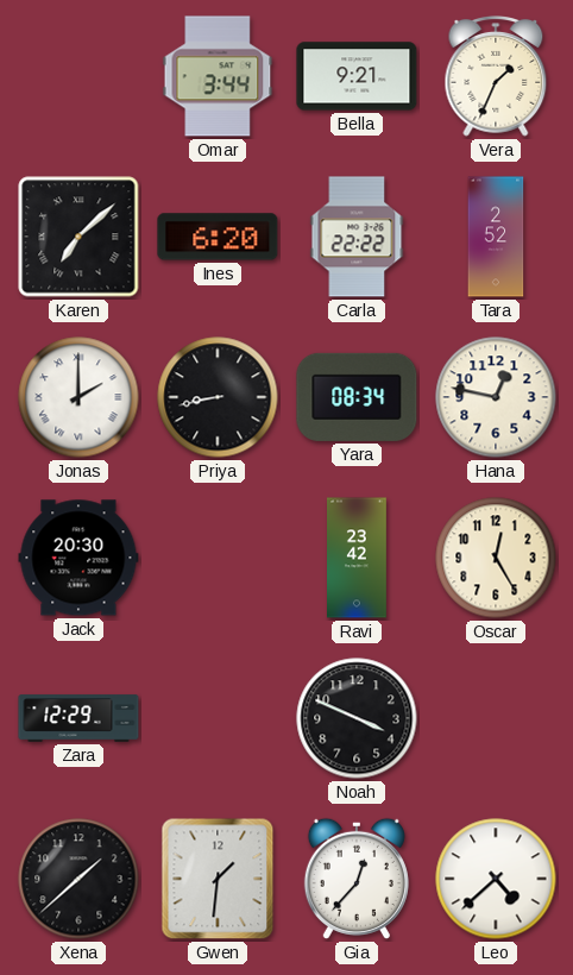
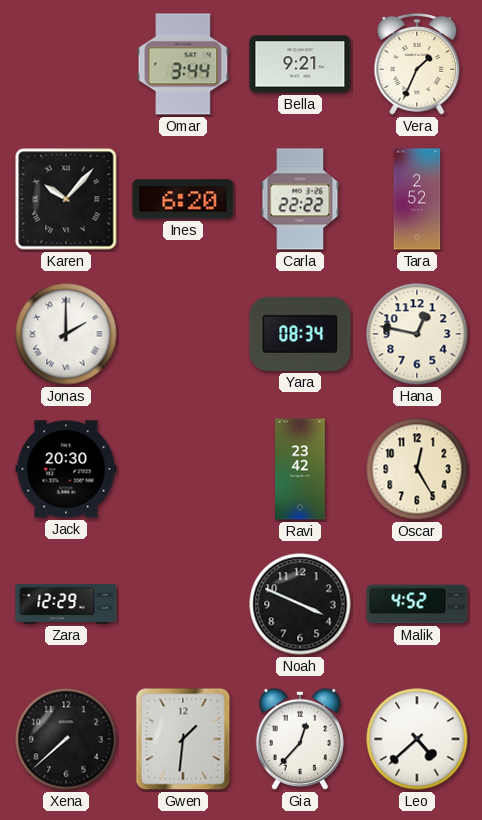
Karen: 7:08 -> 10:07
Priya: 8:43 -> none
Malik: none -> 4:52
Xena: 1:38 -> 7:38
